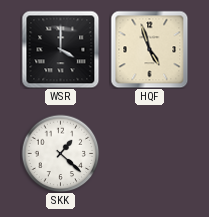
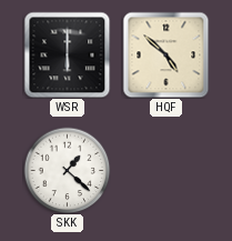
WSR: 4:00 -> 6:00
HQF: 4:57 -> 4:52
